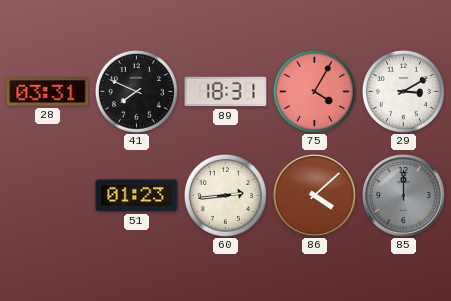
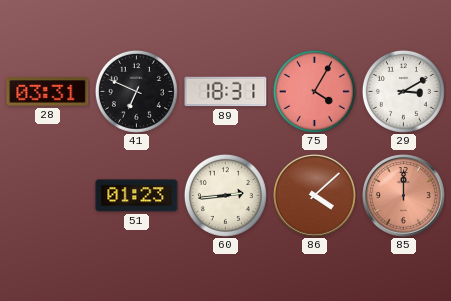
41: 7:49 -> 6:49
85 dial: grey -> salmon
